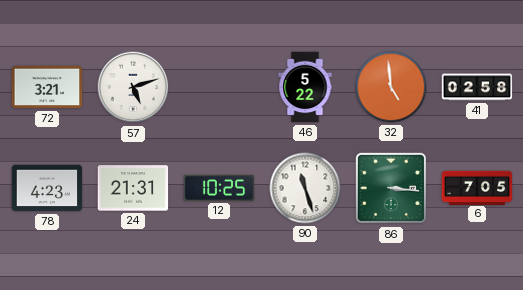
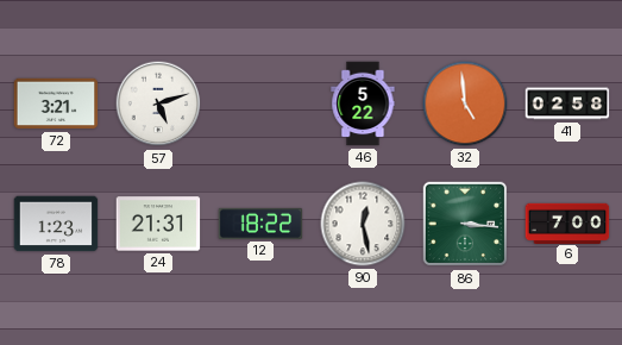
78: 4:23 -> 1:23
12: 10:25 -> 18:22
90: 11:27 -> 12:28
6: 7:05 -> 7:00
